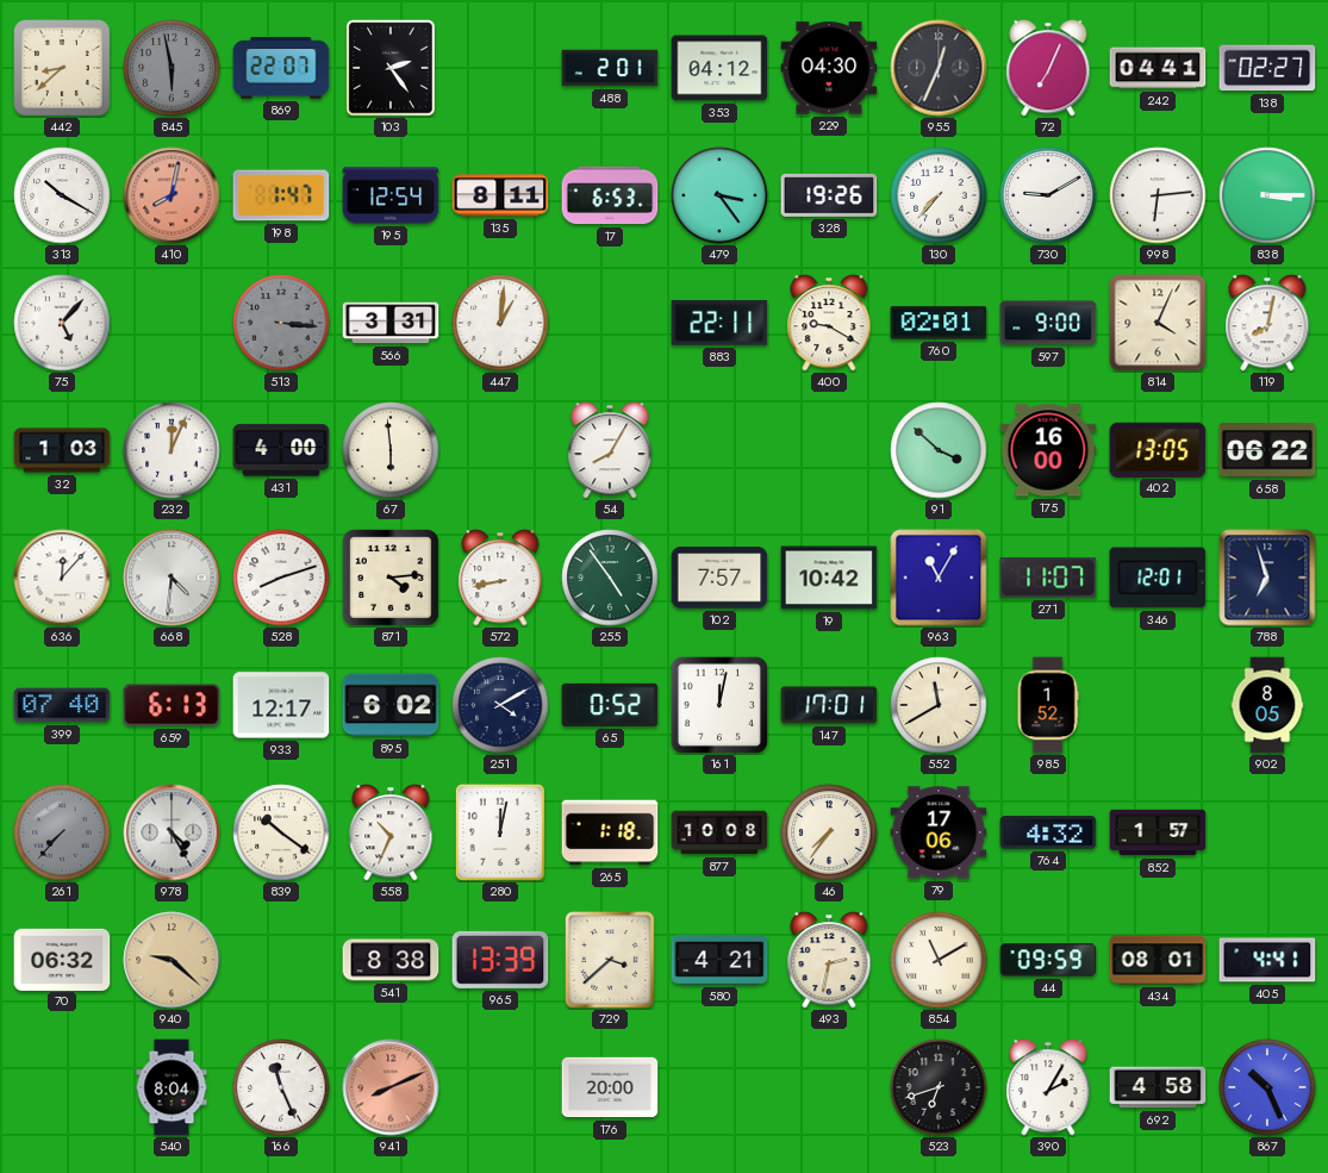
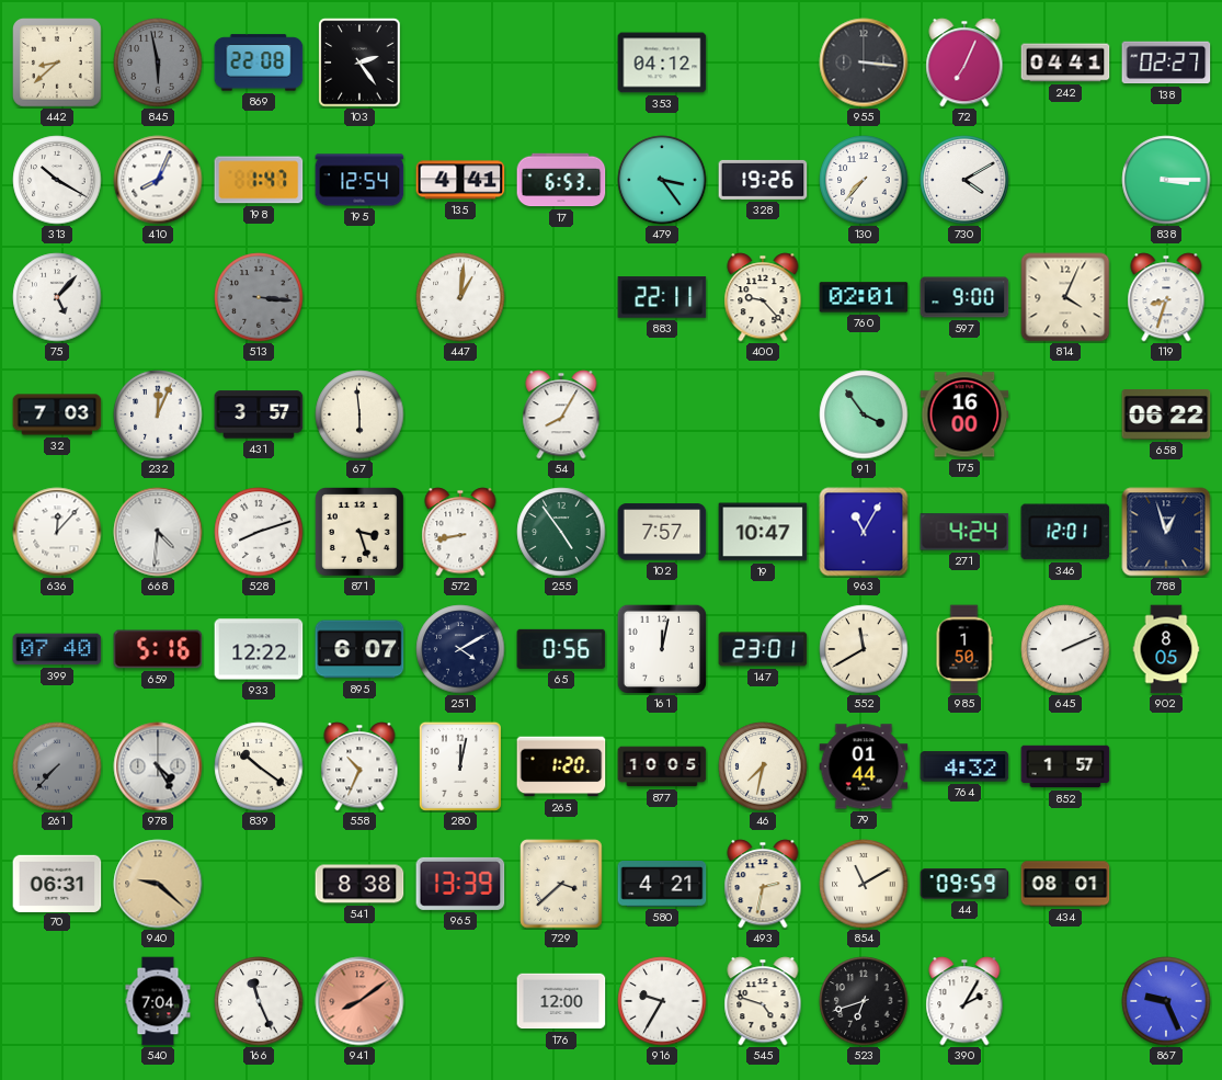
869: 22:07 -> 22:08
488: 2:01 -> none
229: 04:30 -> none
955: 12:34 -> 3:16
410: 8:02 -> 8:04
410 dial: salmon -> white
135: 8:11 -> 4:41
730: 9:10 -> 4:10
998: 6:14 -> none
566: 3:31 -> none
400: 9:20 -> 9:23
119: 8:02 -> 8:33
32: 1:03 -> 7:03
431: 4:00 -> 3:57
91: 3:52 -> 3:54
402: 13:05 -> none
871: 4:14 -> 3:27
19: 10:42 -> 10:47
271: 11:07 -> 4:24
788: 6:57 -> 12:57
659: 6:13 -> 5:16
933: 12:17 -> 12:22
895: 6:02 -> 6:07
65: 0:52 -> 0:56
147: 17:01 -> 23:01
985: 1:52 -> 1:50
645: none -> 2:11
265: 1:18 -> 1:20
877: 10:08 -> 10:05
46: 7:36 -> 7:32
79: 17:06 -> 01:44
70: 06:32 -> 06:31
405: 4:41 -> none
540: 8:04 -> 7:04
941: 8:11 -> 8:09
176: 20:00 -> 12:00
916: none -> 9:35
545: none -> 4:48
692: 4:58 -> none
867: 10:26 -> 9:26
